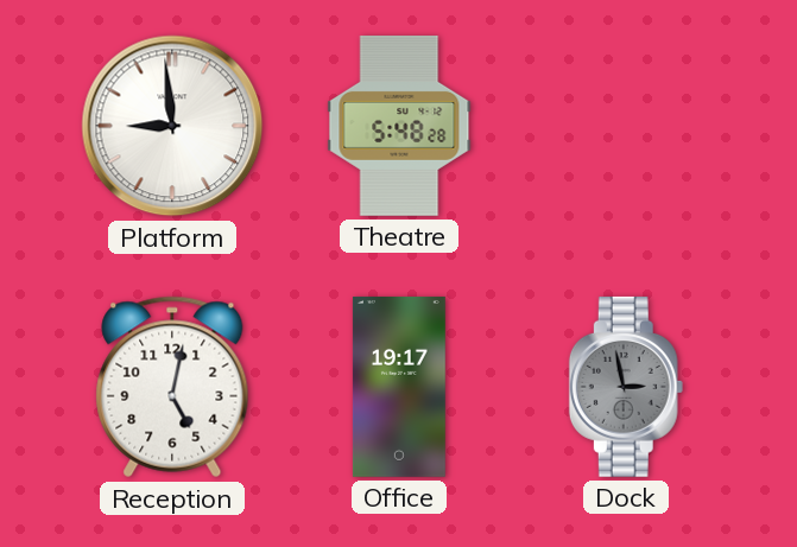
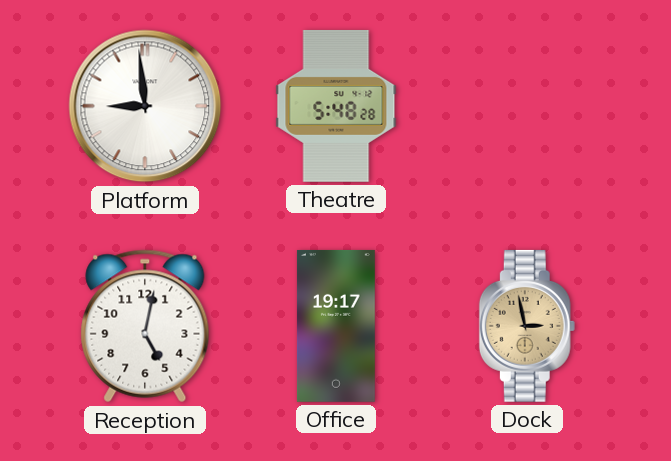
Dock dial: grey -> champagne
